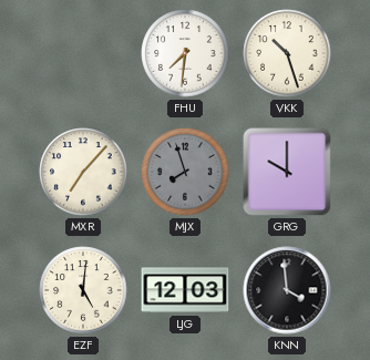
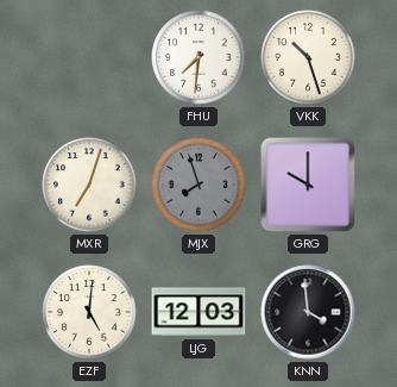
MXR: 7:07 -> 7:03
